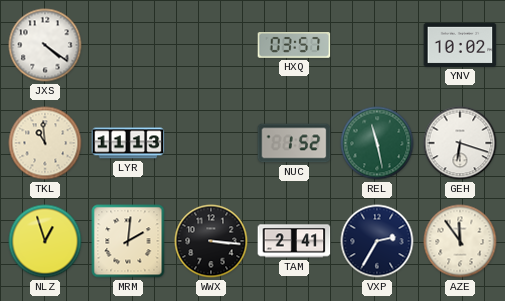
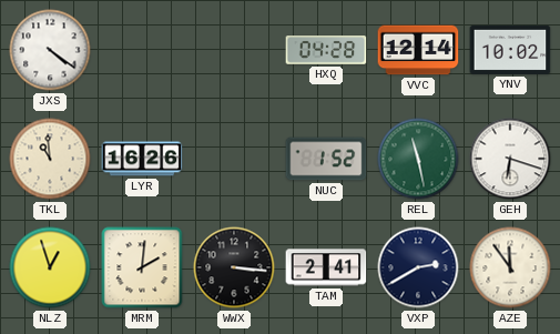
HXQ: 03:57 -> 04:28
VVC: none -> 12:14
LYR: 11:13 -> 16:26
VXP: 2:35 -> 2:40
